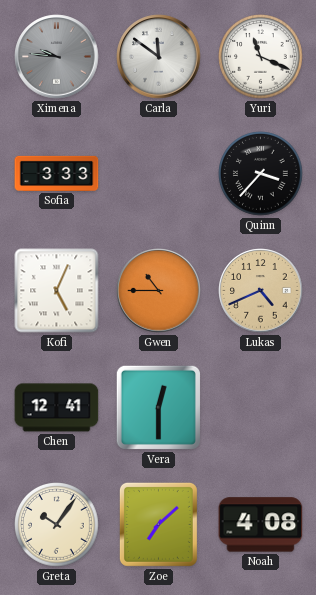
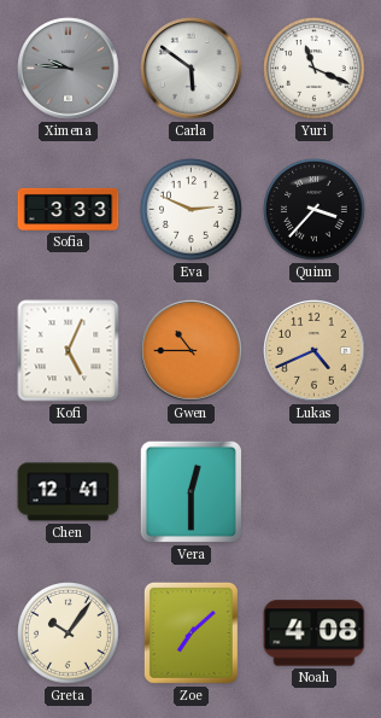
Carla: 11:51 -> 5:51
Eva: none -> 2:49
